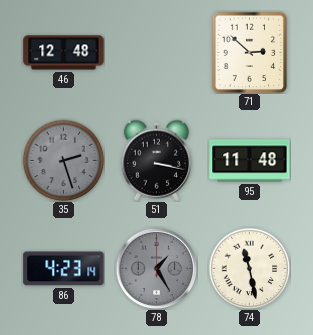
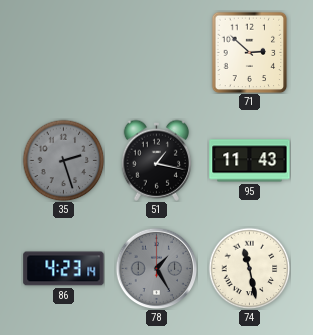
46: 12:48 -> none
51: 3:17 -> 1:17
95: 11:48 -> 11:43
